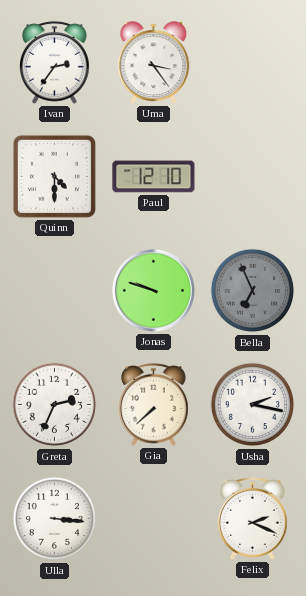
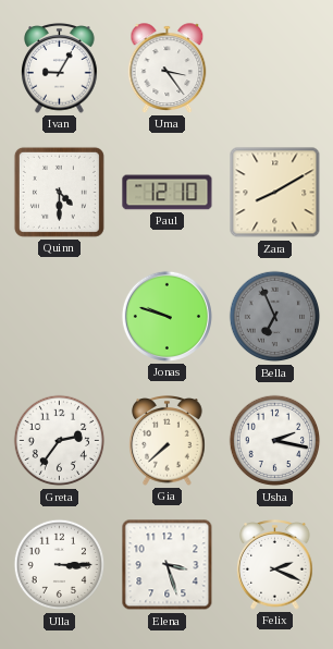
Ivan: 2:36 -> 9:05
Zara: none -> 8:10
Greta: 2:34 -> 2:36
Ulla: 3:16 -> 3:15
Elena: none -> 3:27
